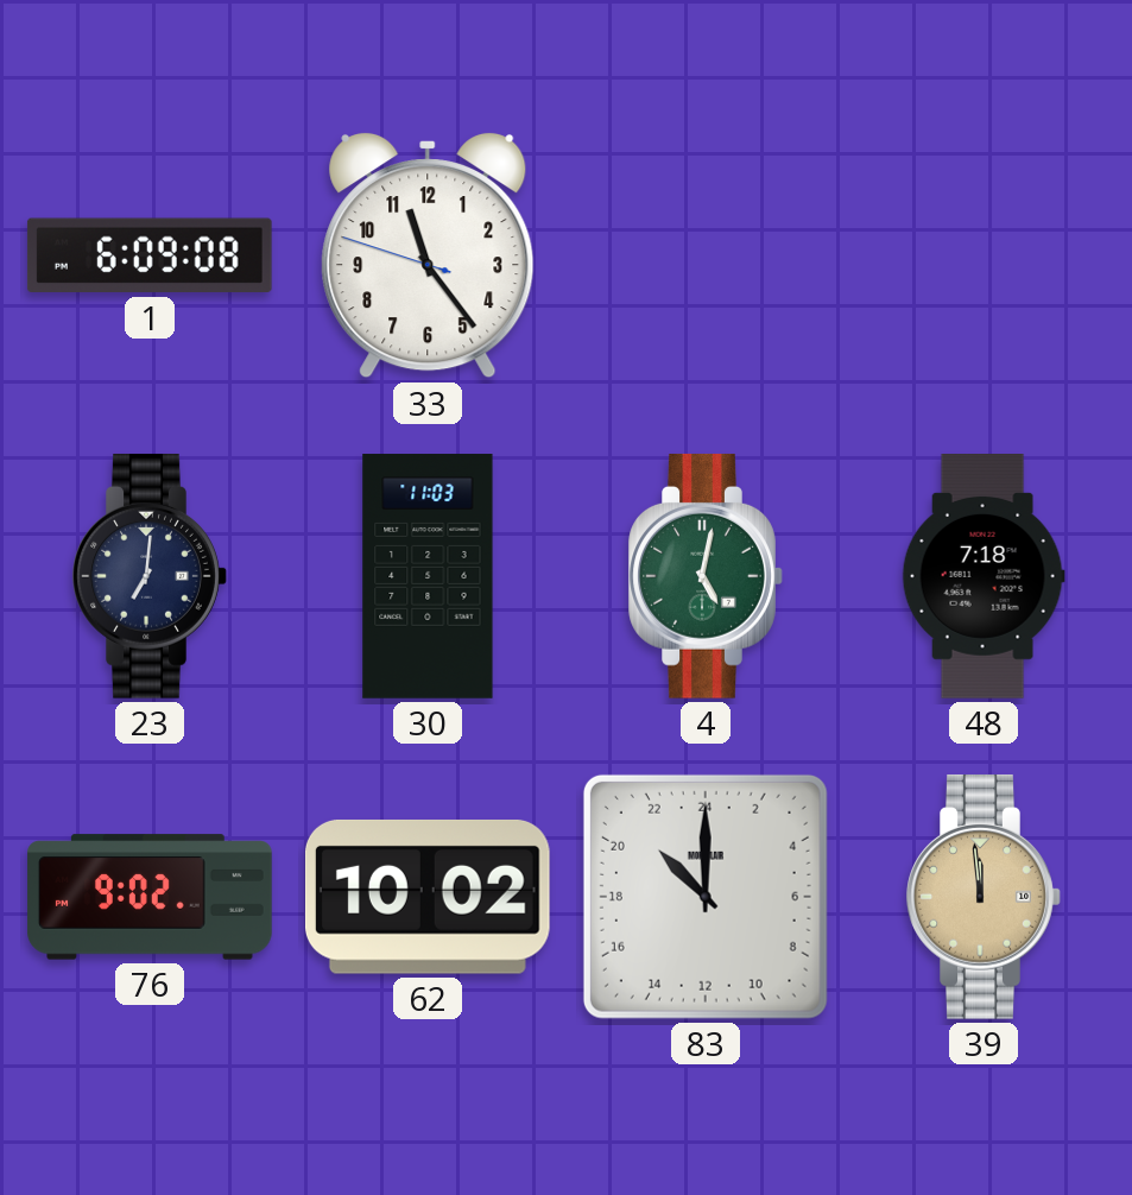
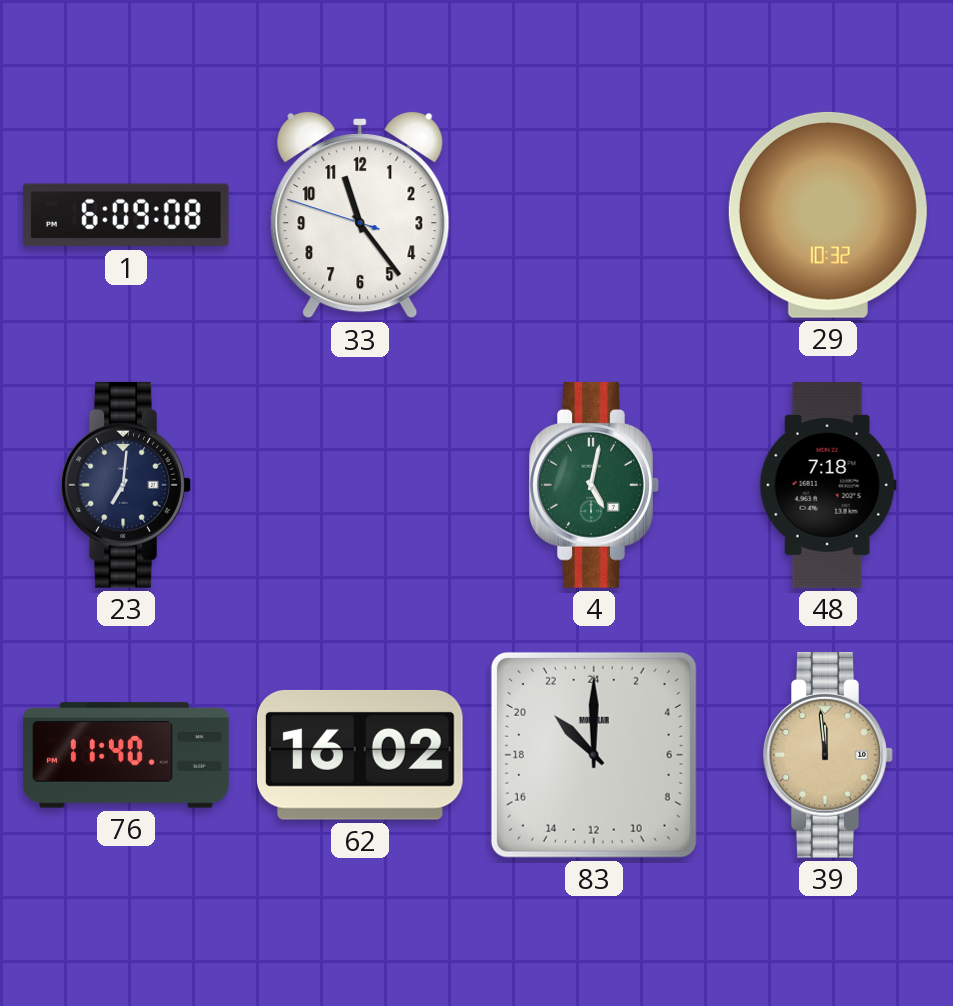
29: none -> 10:32
30: 11:03 -> none
76: 9:02 -> 11:40
62: 10:02 -> 16:02
